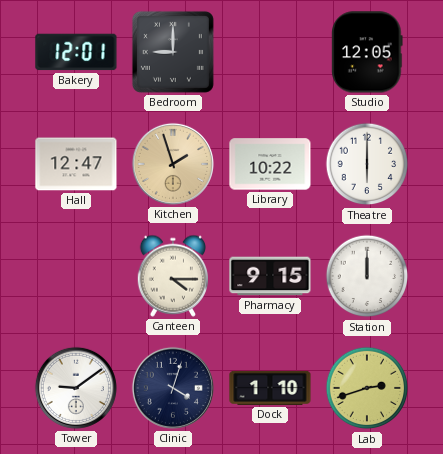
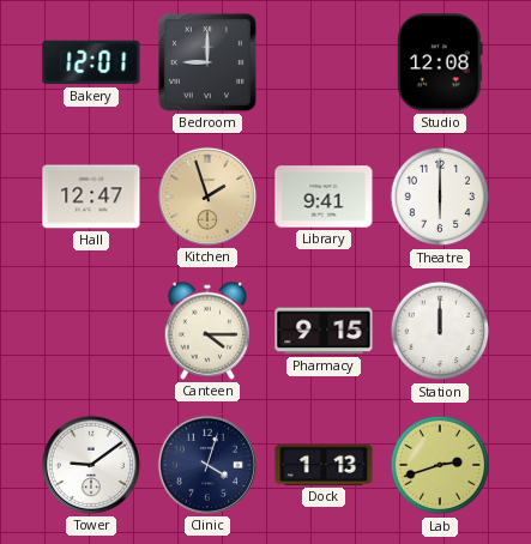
Studio: 12:05 -> 12:08
Library: 10:22 -> 9:41
Dock: 1:10 -> 1:13
